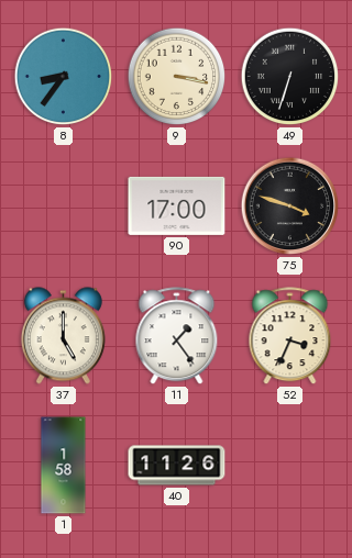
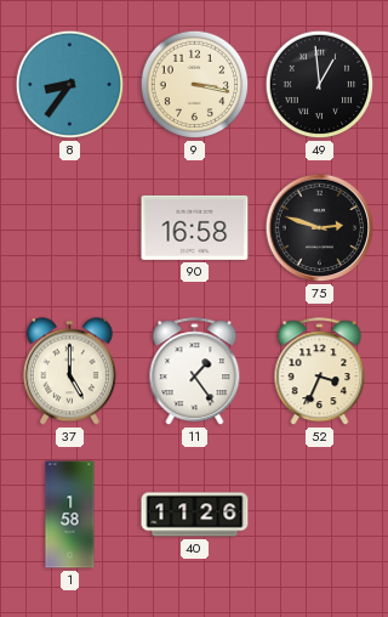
49: 6:33 -> 12:59
90: 17:00 -> 16:58
75: 3:48 -> 2:48
